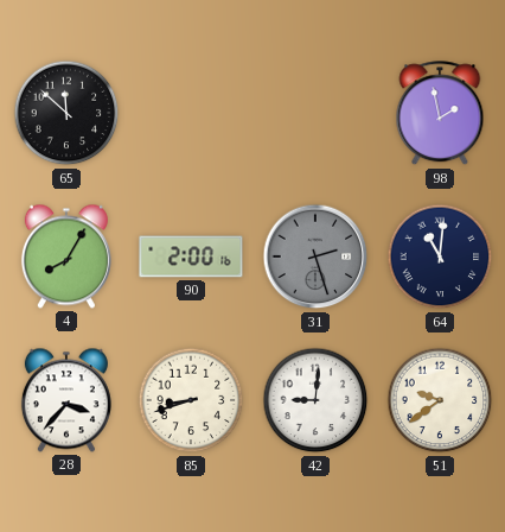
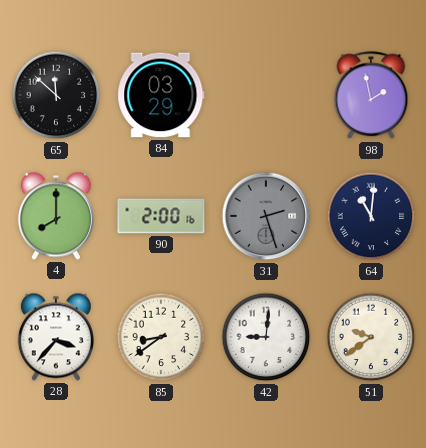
84: none -> 03:29
4: 8:05 -> 8:00
85: 8:42 -> 8:39
